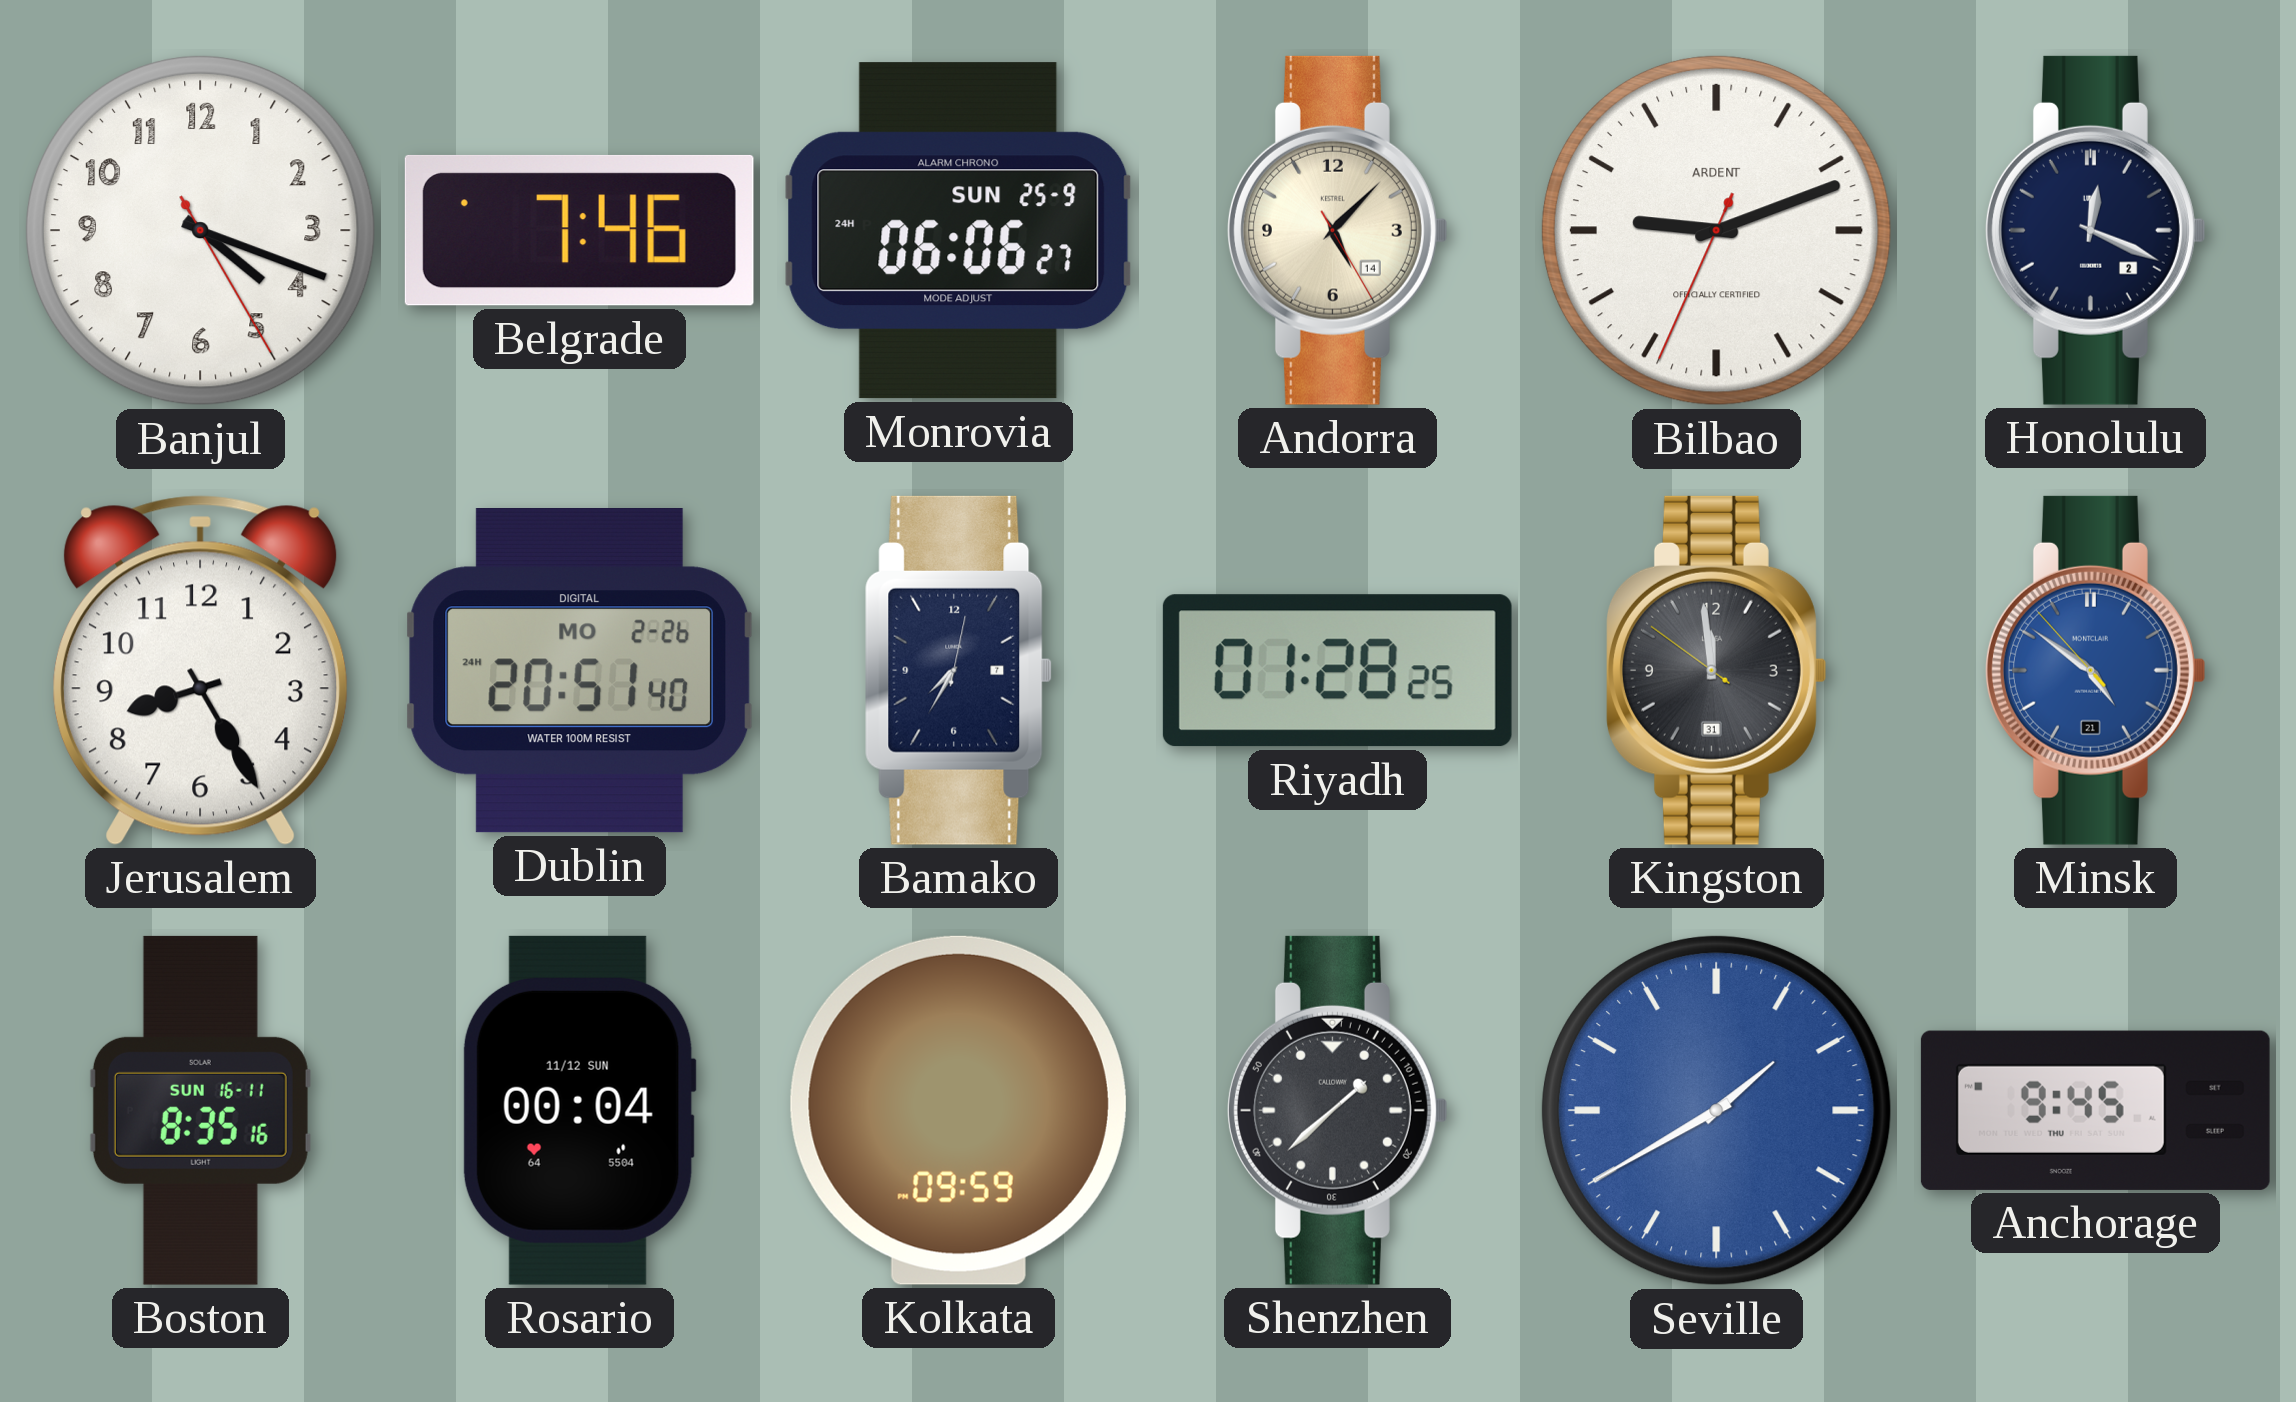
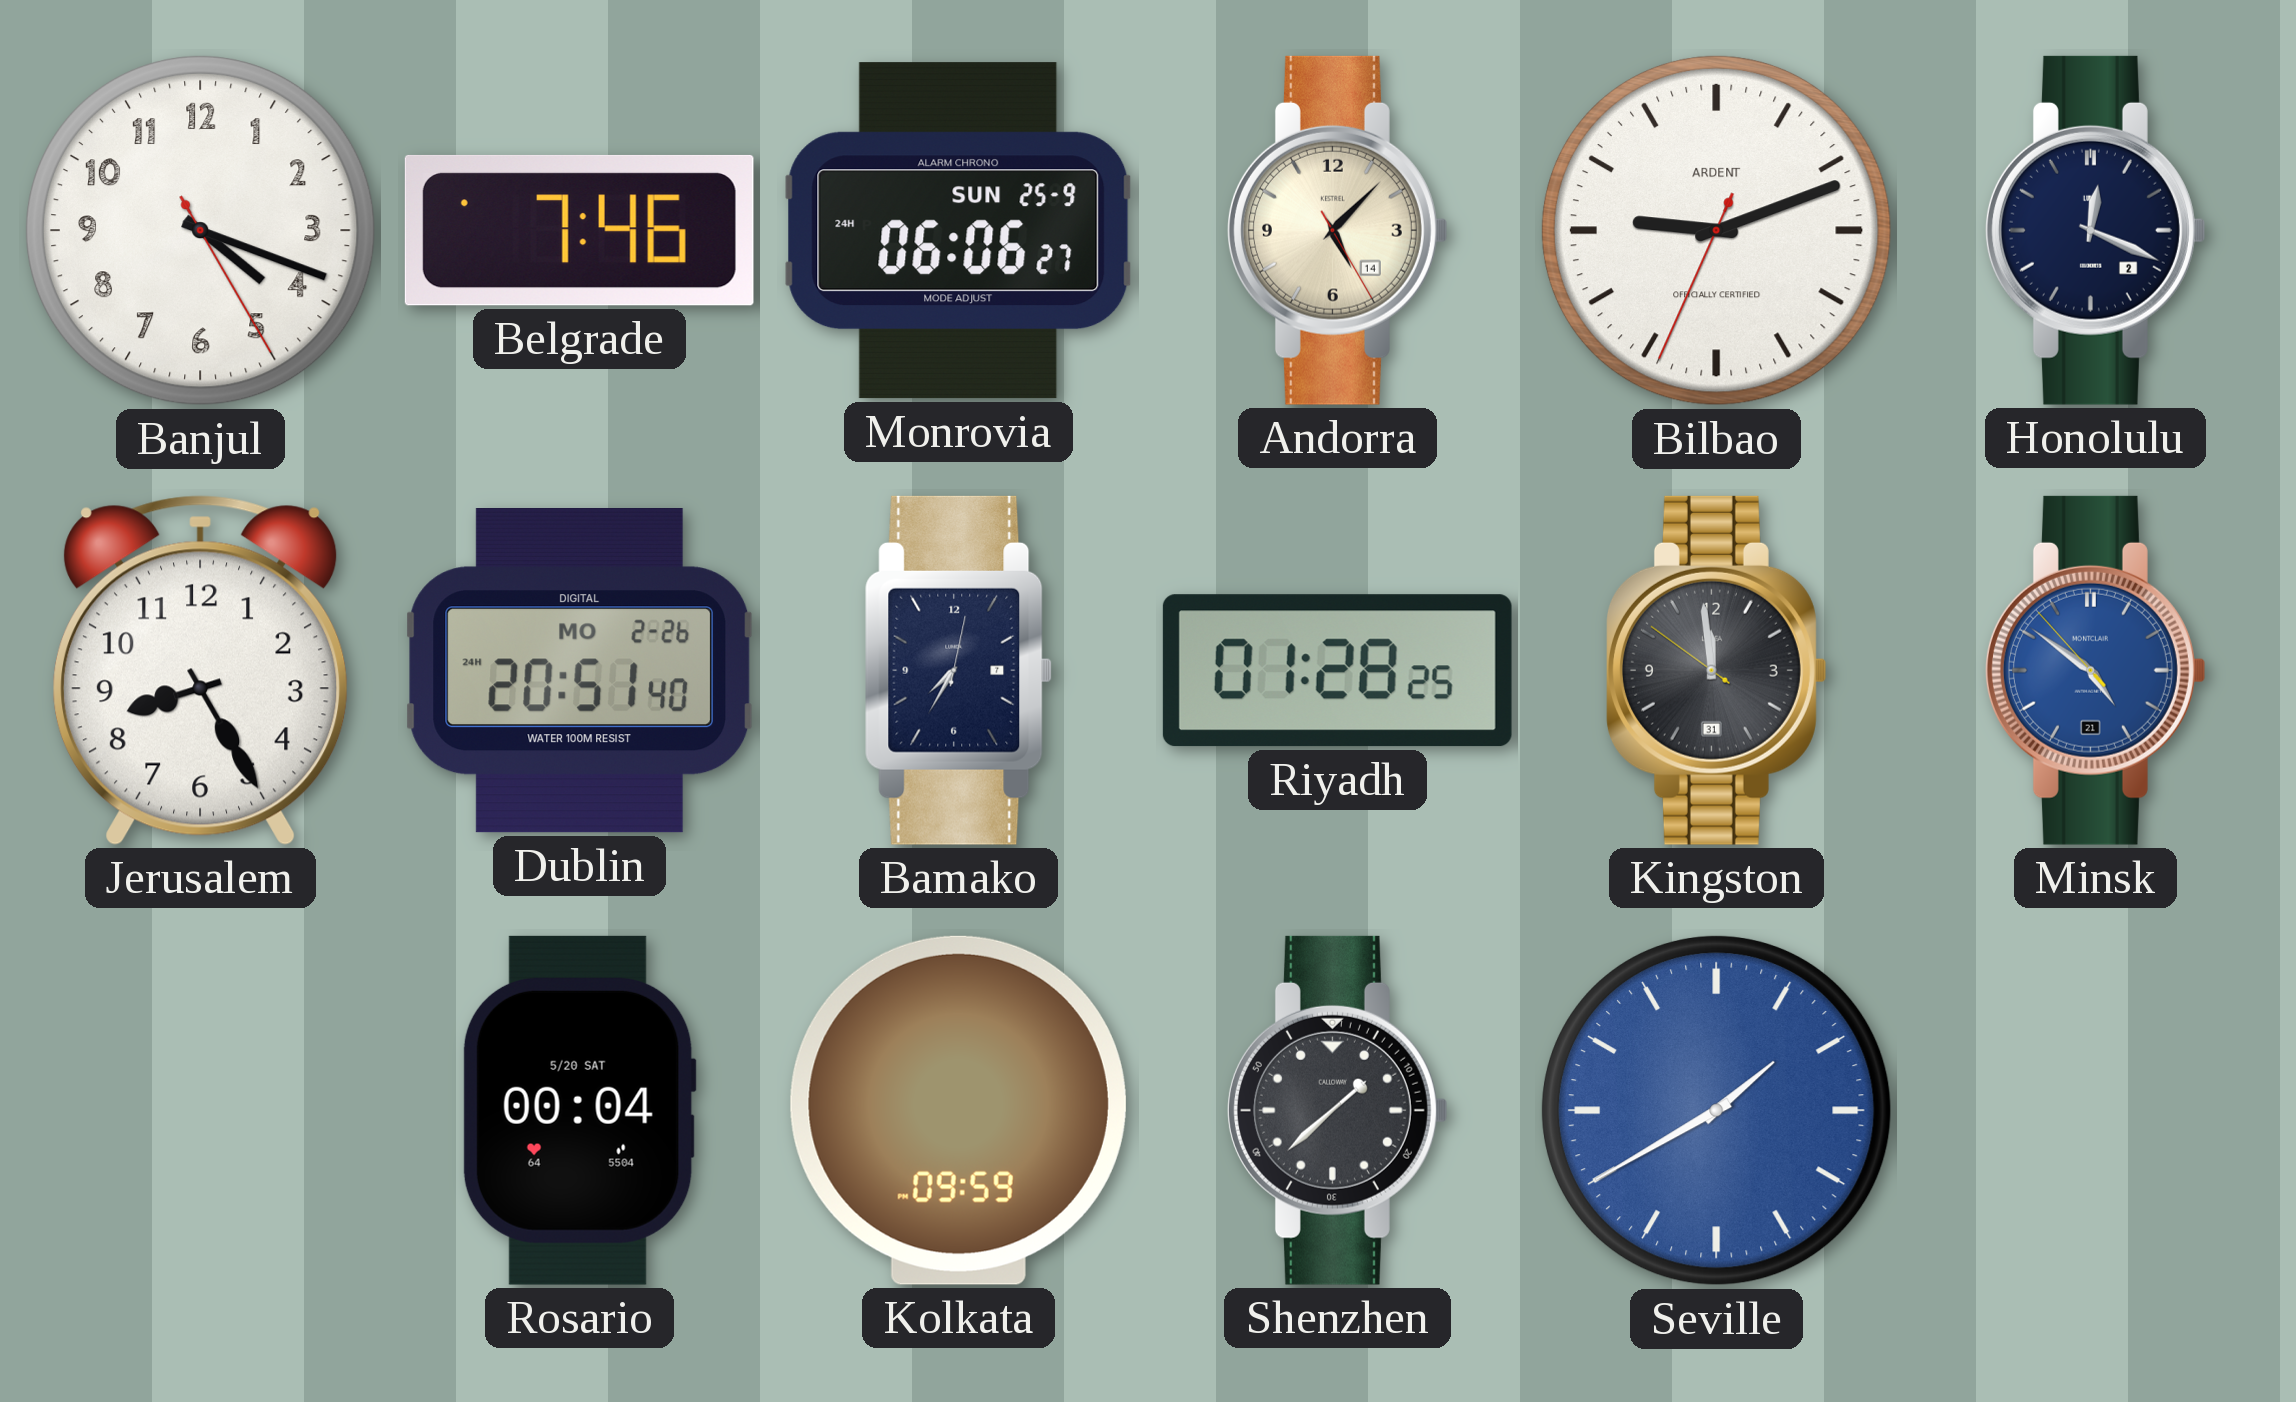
Boston: 8:35 -> none
Rosario date: 11/12 SUN -> 5/20 SAT
Anchorage: 9:45 -> none
